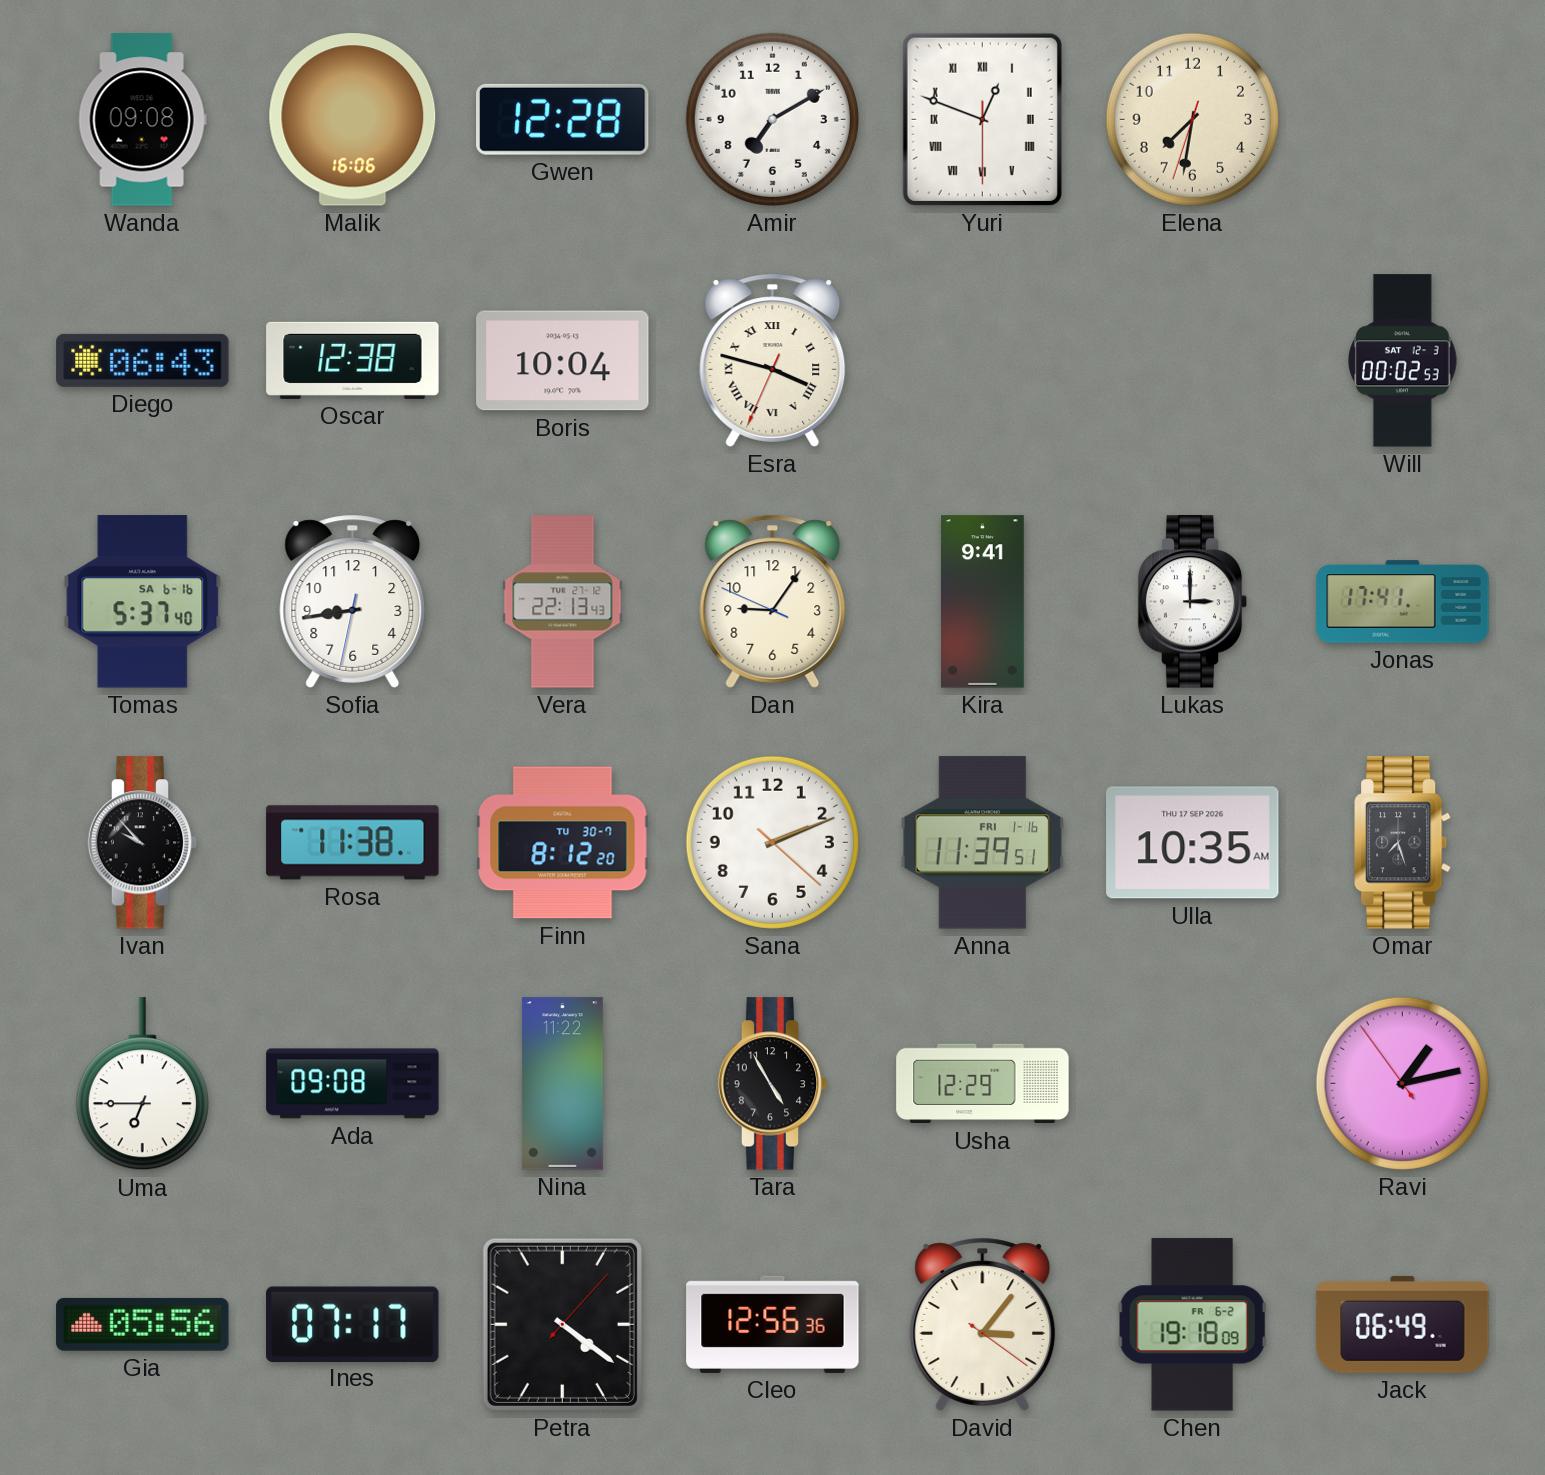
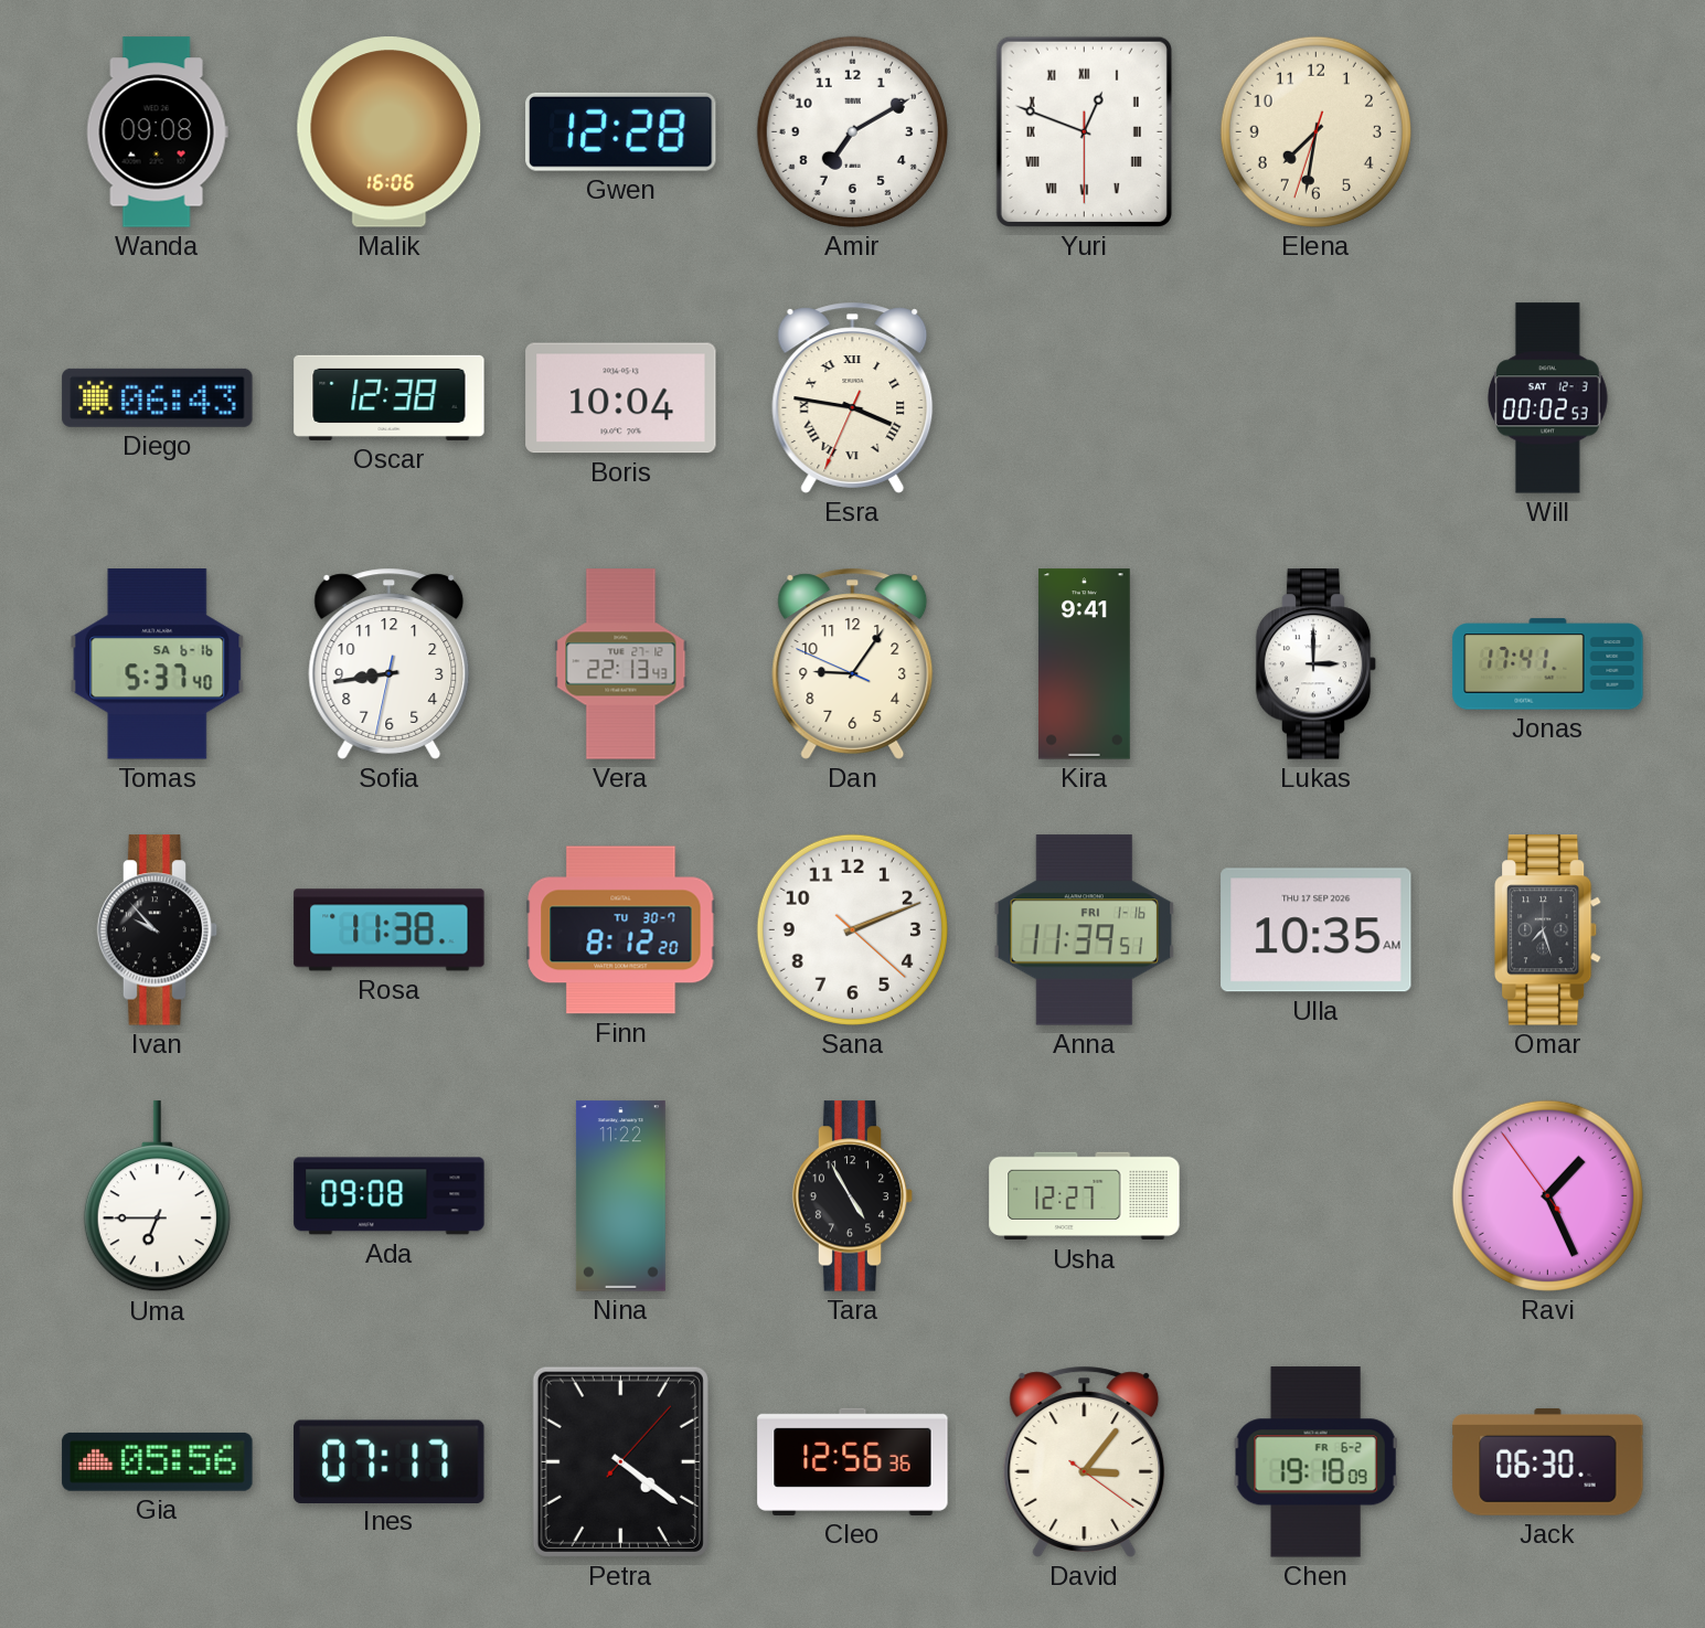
Esra: 3:47 -> 3:46
Usha: 12:29 -> 12:27
Ravi: 1:12 -> 1:25
Jack: 06:49 -> 06:30
